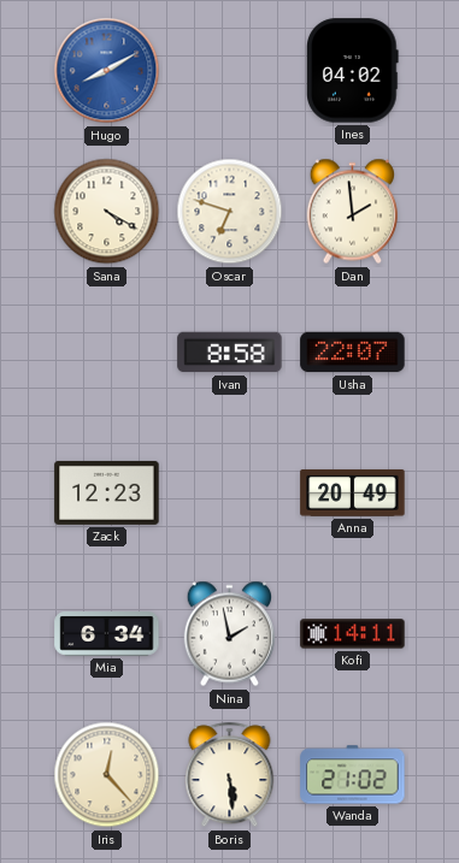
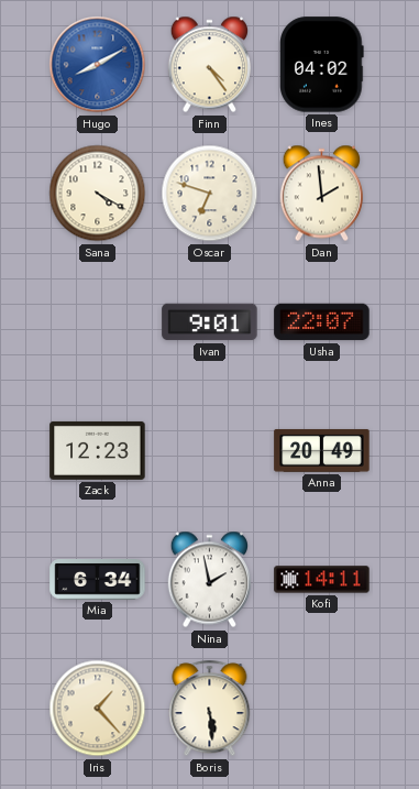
Finn: none -> 4:24
Ivan: 8:58 -> 9:01
Iris: 12:23 -> 1:23
Wanda: 21:02 -> none
